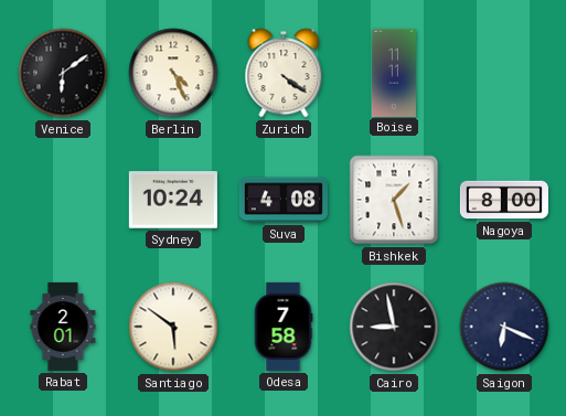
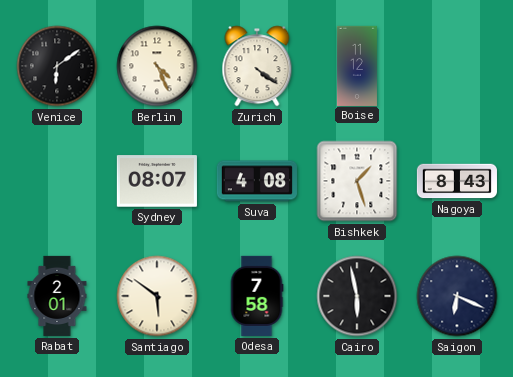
Boise: 11:11 -> 11:12
Sydney: 10:24 -> 08:07
Nagoya: 8:00 -> 8:43
Cairo: 8:58 -> 5:58
